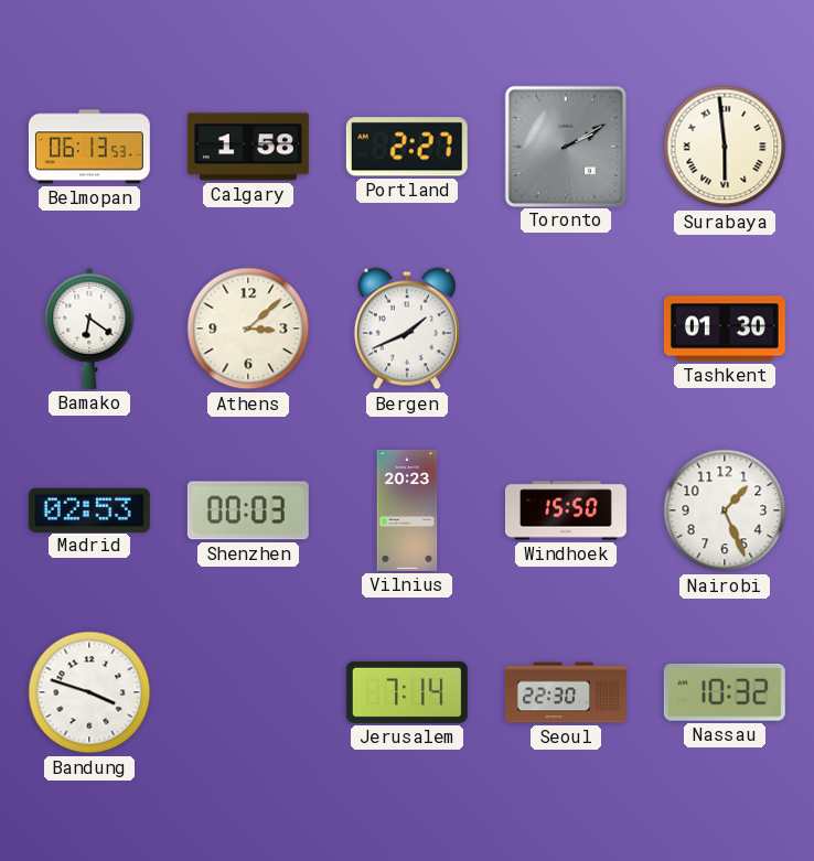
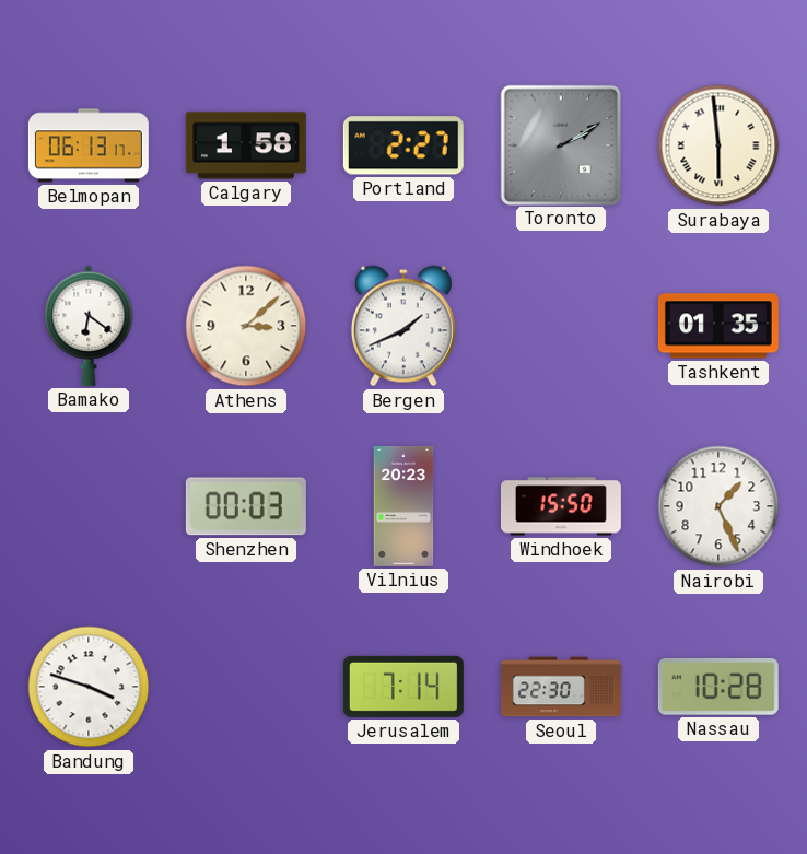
Belmopan: 06:13:53 -> 06:13:17
Tashkent: 01:30 -> 01:35
Madrid: 02:53 -> none
Nassau: 10:32 -> 10:28
